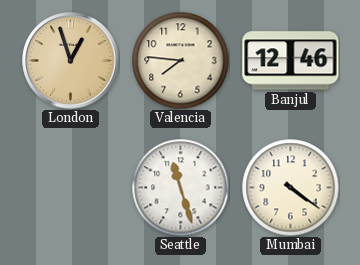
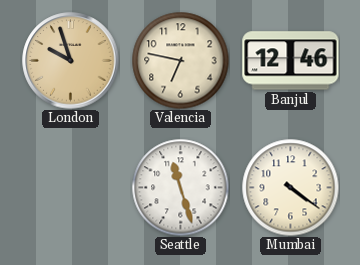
London: 12:57 -> 9:57
Valencia: 7:46 -> 6:47
